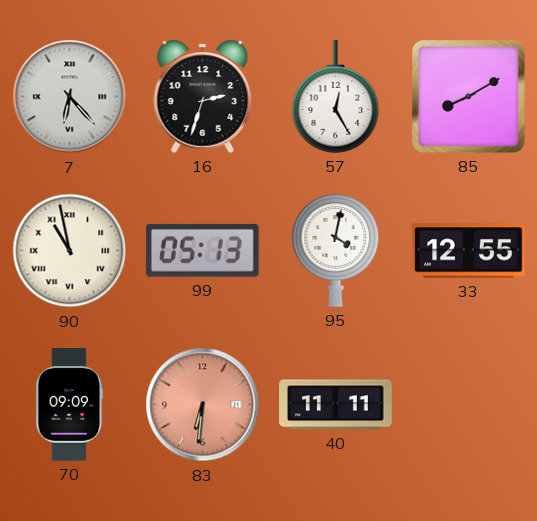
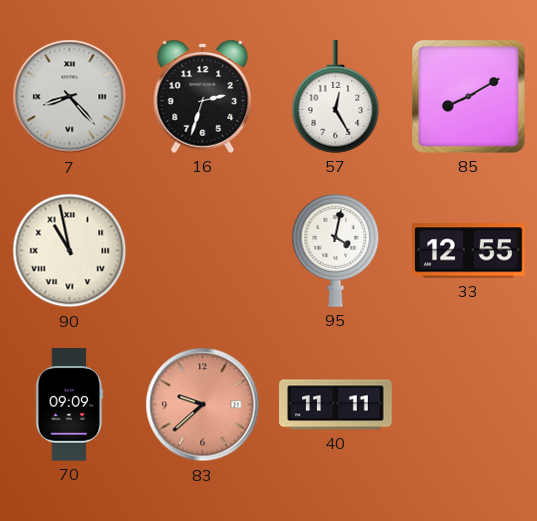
7: 6:23 -> 8:23
99: 05:13 -> none
83: 6:31 -> 9:38
